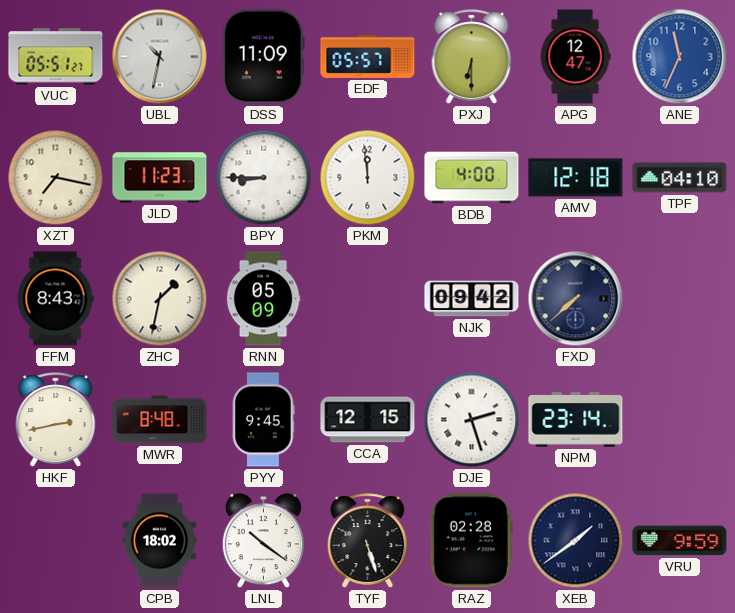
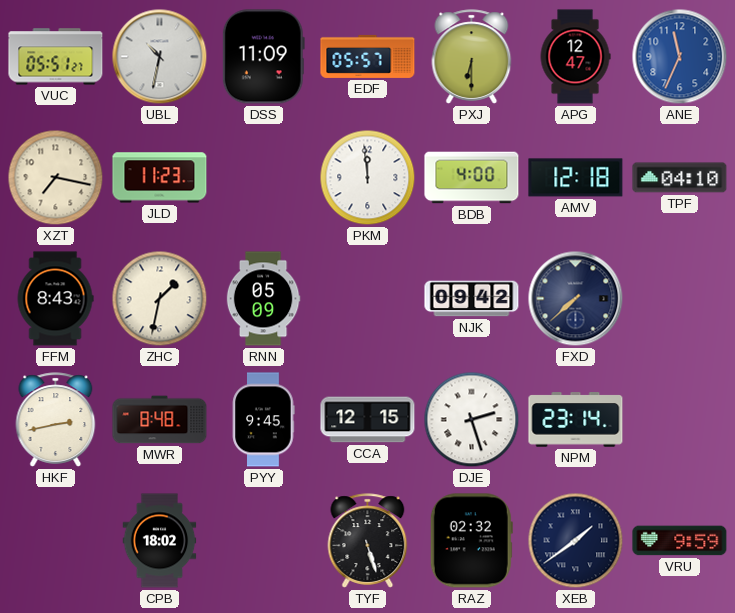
BPY: 8:45 -> none
LNL: 10:21 -> none
RAZ: 02:28 -> 02:32
